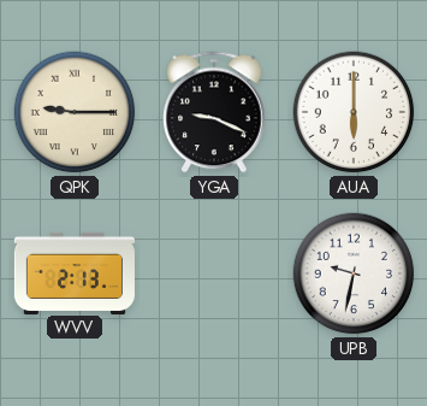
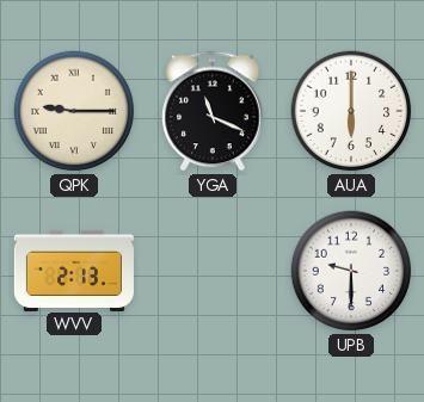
YGA: 9:19 -> 11:19
UPB: 9:32 -> 9:30
